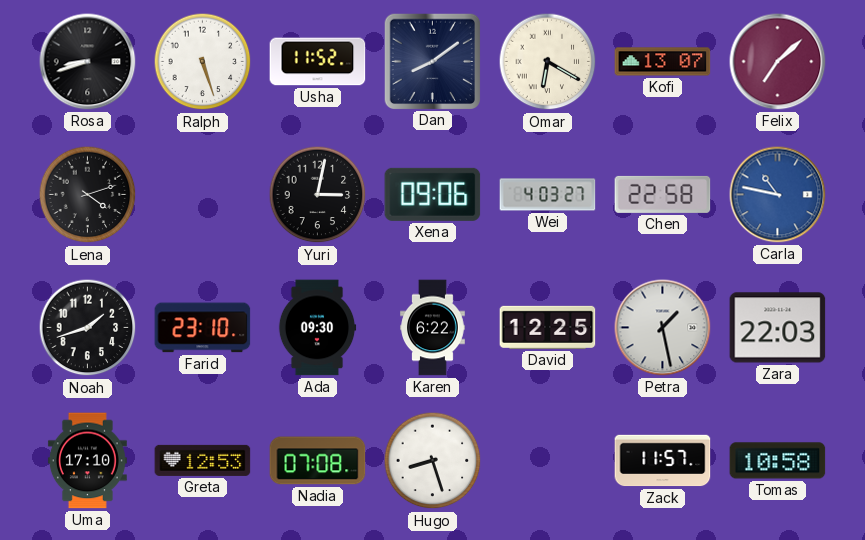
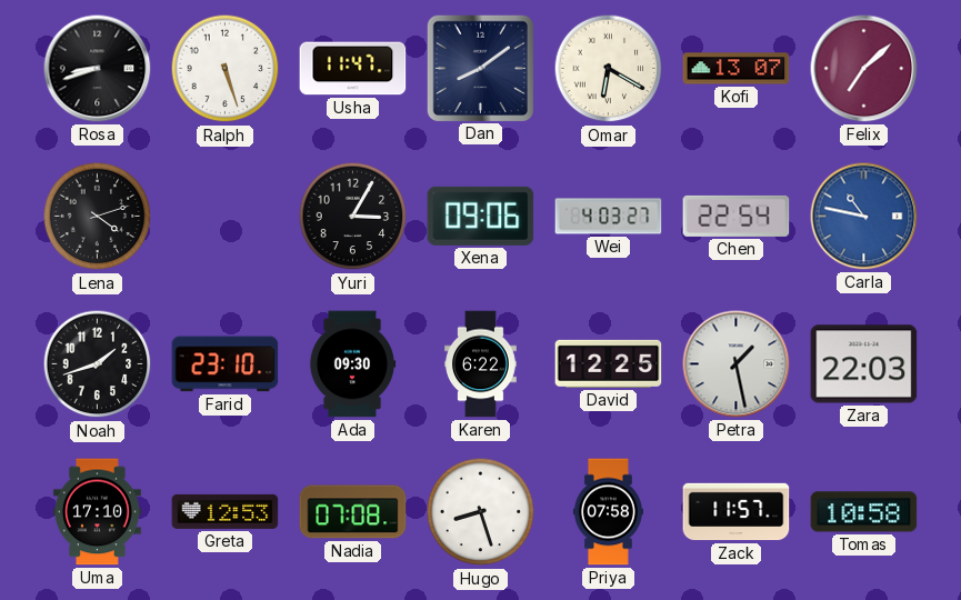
Usha: 11:52 -> 11:47
Yuri: 3:02 -> 3:05
Chen: 22:58 -> 22:54
Priya: none -> 07:58
